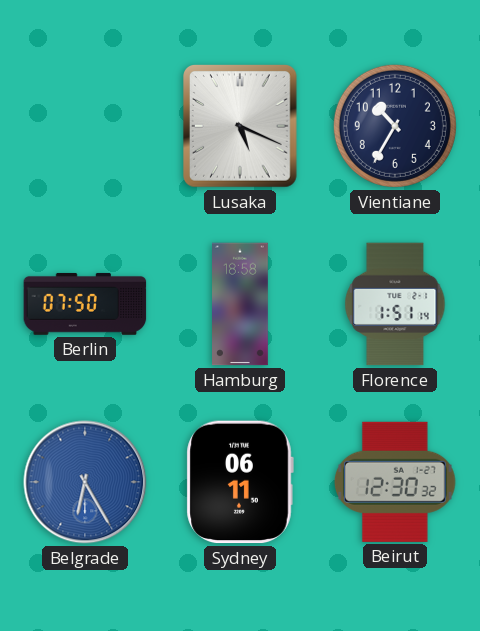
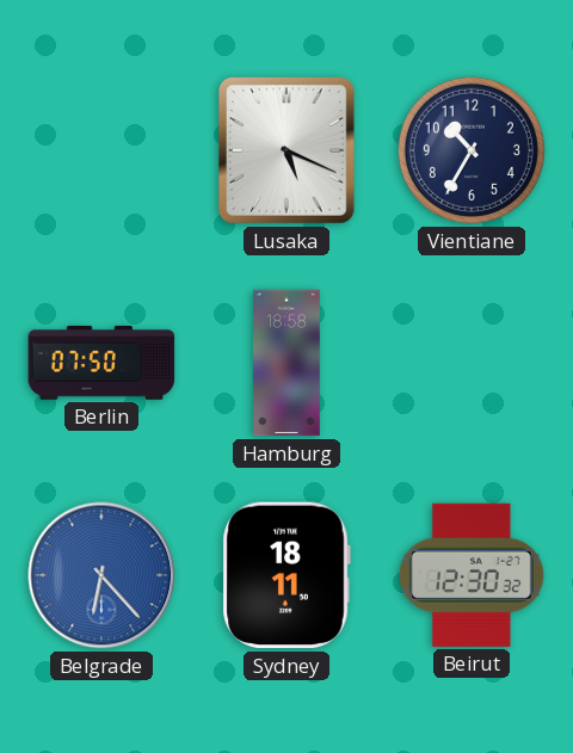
Florence: 1:51 -> none
Belgrade: 6:25 -> 6:23
Sydney: 06:11 -> 18:11
